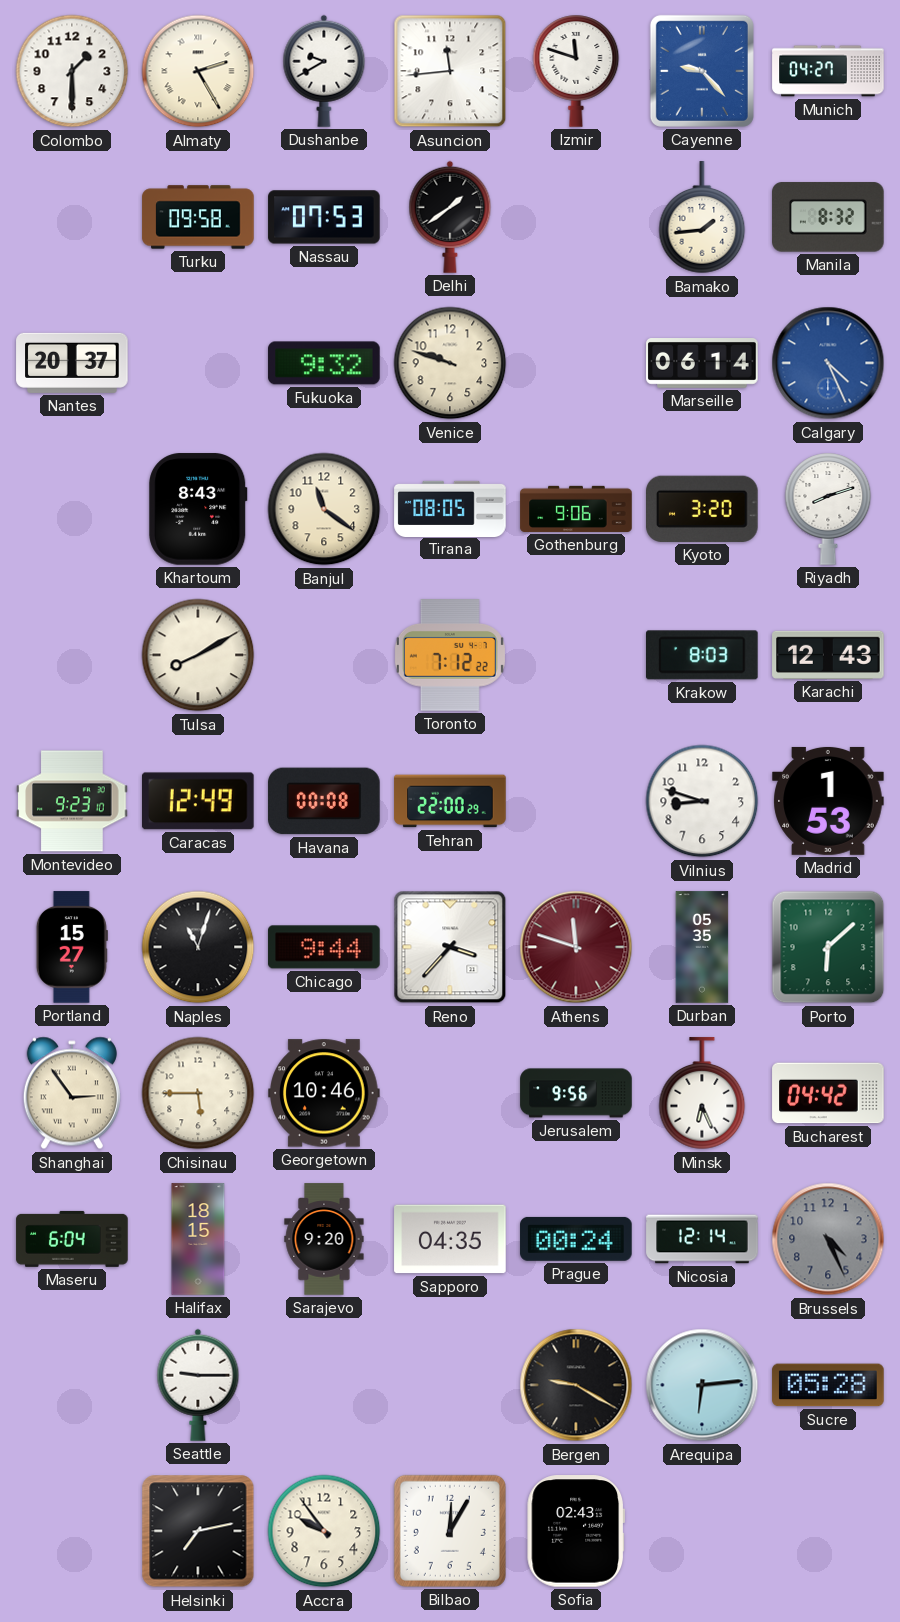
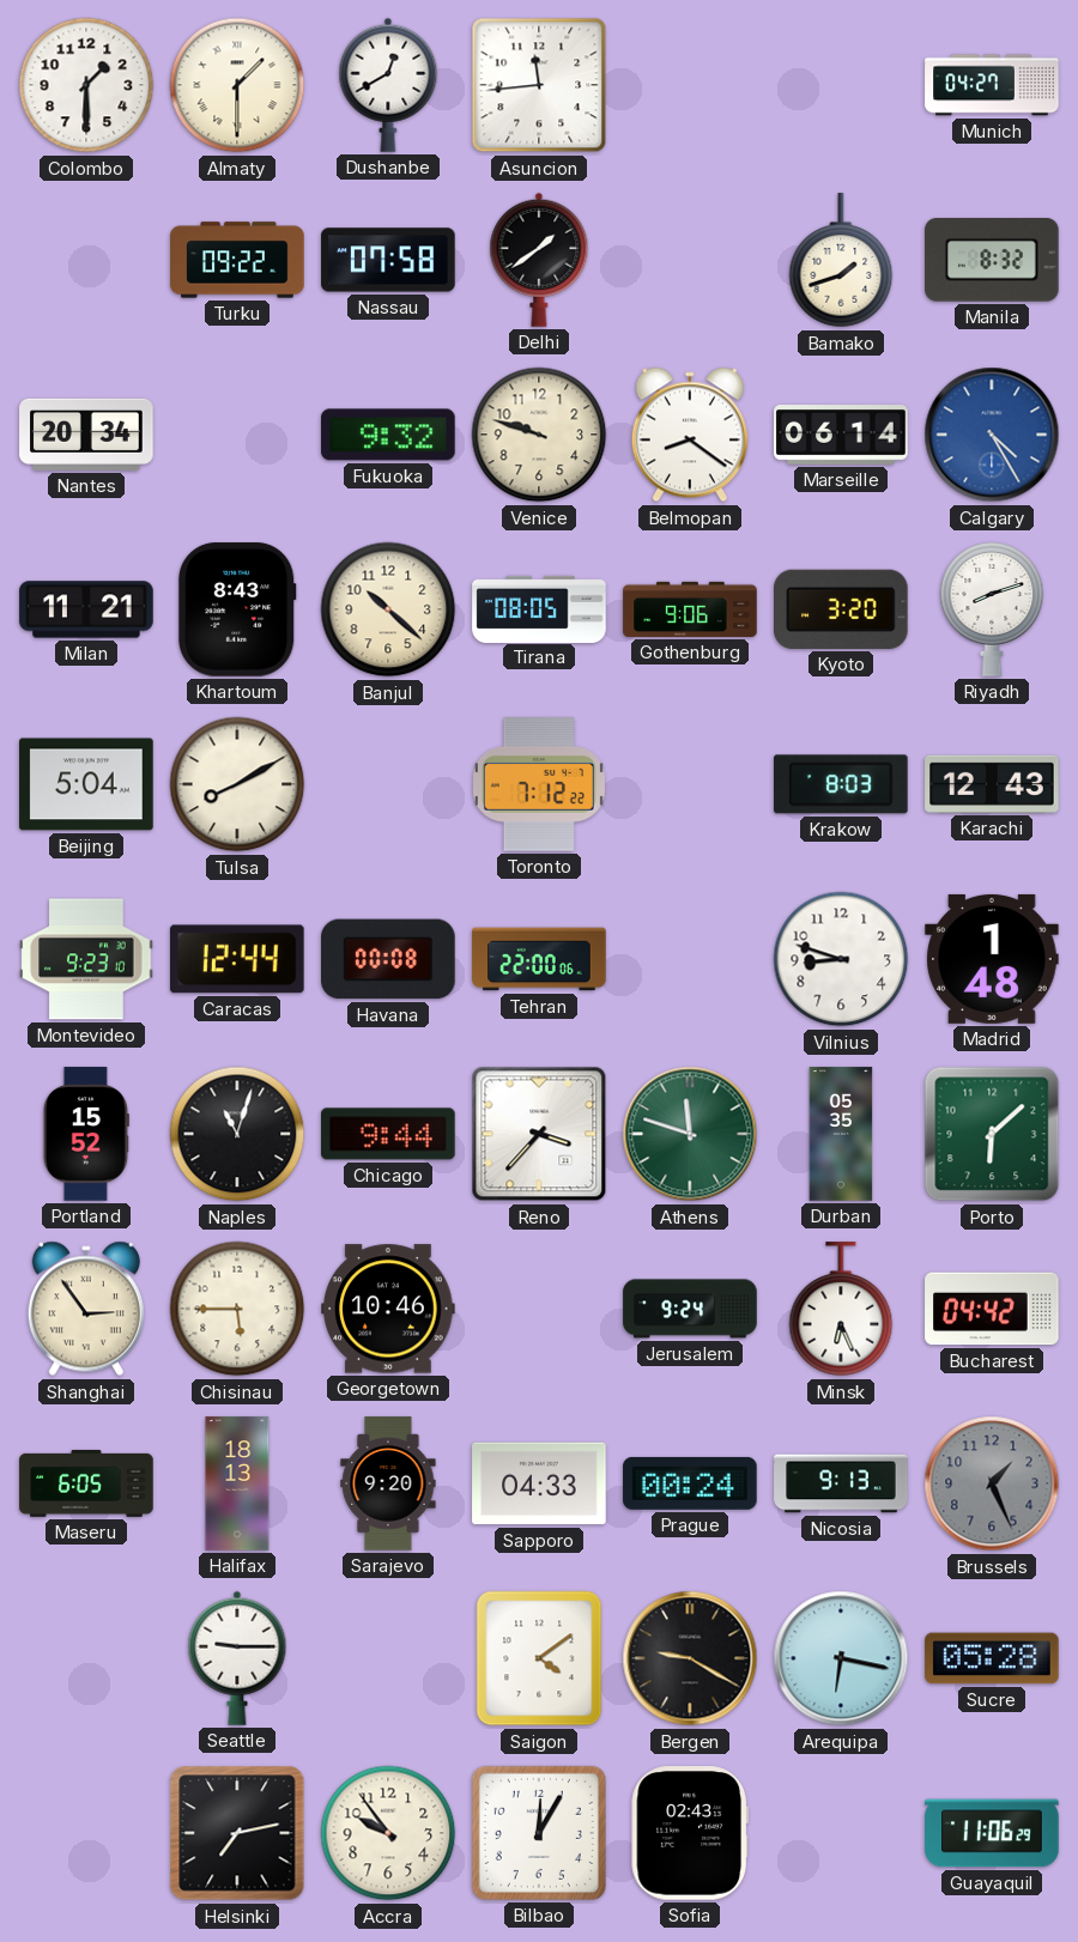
Almaty: 2:25 -> 1:30
Dushanbe: 9:40 -> 12:40
Izmir: 11:48 -> none
Cayenne: 9:23 -> none
Turku: 09:58 -> 09:22
Nassau: 07:53 -> 07:58
Bamako: 1:44 -> 1:42
Nantes: 20:37 -> 20:34
Belmopan: none -> 8:21
Calgary: 4:26 -> 4:25
Milan: none -> 11:21
Banjul: 11:21 -> 10:22
Beijing: none -> 5:04
Caracas: 12:49 -> 12:44
Tehran: 22:00:29 -> 22:00:06
Madrid: 1:53 -> 1:48
Portland: 15:27 -> 15:52
Athens dial: burgundy -> green
Jerusalem: 9:56 -> 9:24
Maseru: 6:04 -> 6:05
Halifax: 18:15 -> 18:13
Sapporo: 04:35 -> 04:33
Nicosia: 12:14 -> 9:13
Brussels: 4:26 -> 1:26
Saigon: none -> 4:09
Arequipa: 6:14 -> 6:17
Guayaquil: none -> 11:06
